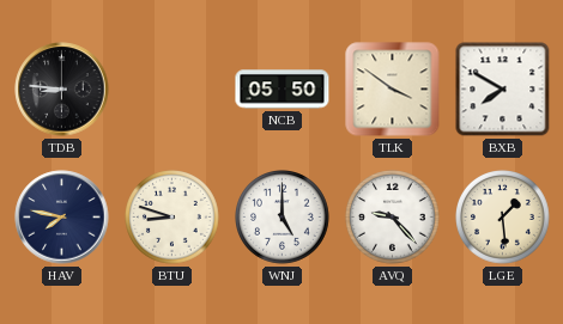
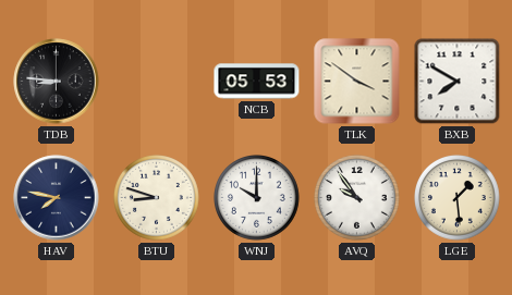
NCB: 05:50 -> 05:53
WNJ: 5:00 -> 10:00
AVQ: 9:23 -> 9:54
